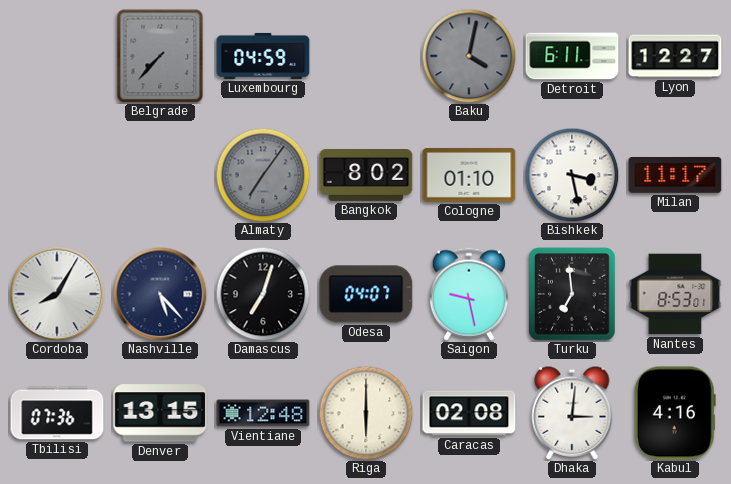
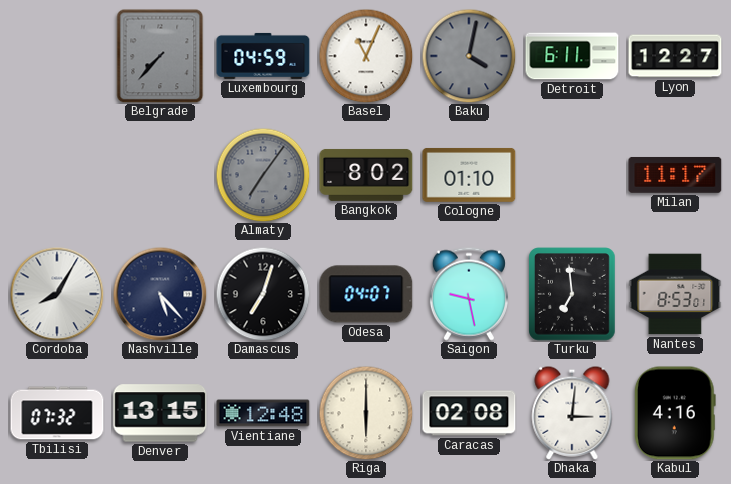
Basel: none -> 11:04
Bishkek: 3:28 -> none
Tbilisi: 07:36 -> 07:32
